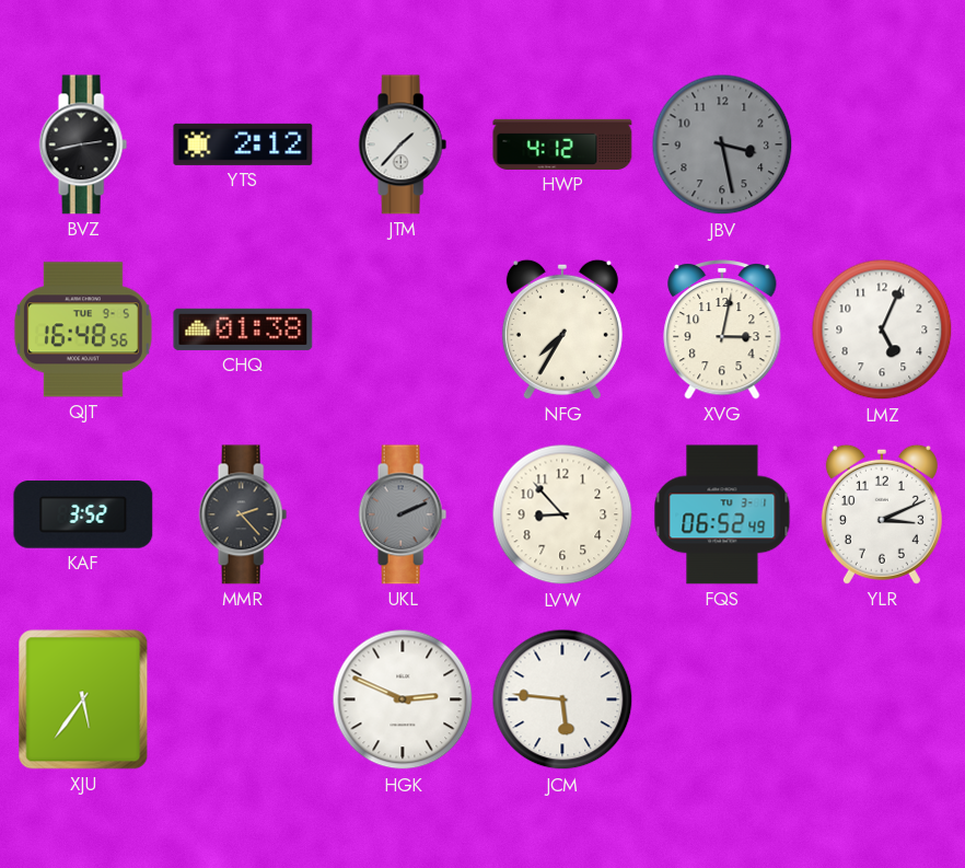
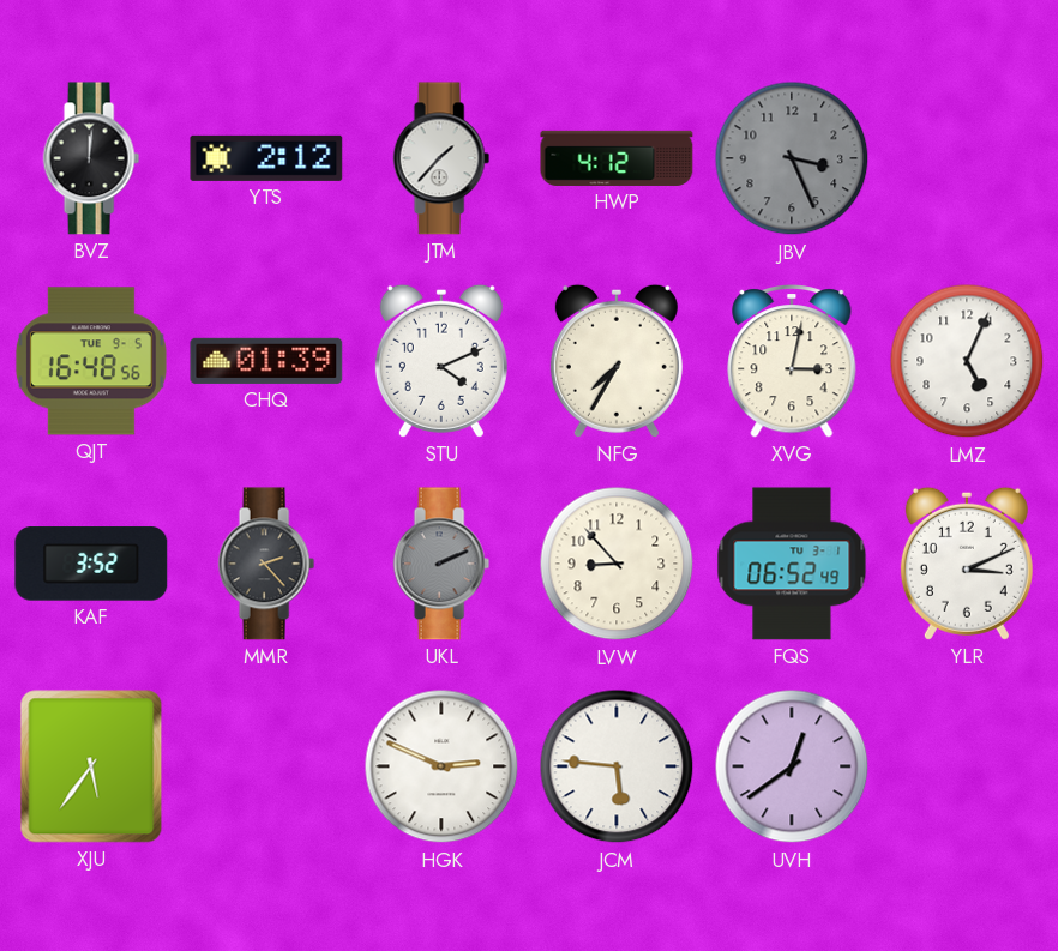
BVZ: 2:43 -> 12:01
JBV: 3:28 -> 3:26
CHQ: 01:38 -> 01:39
STU: none -> 4:11
UVH: none -> 12:39
